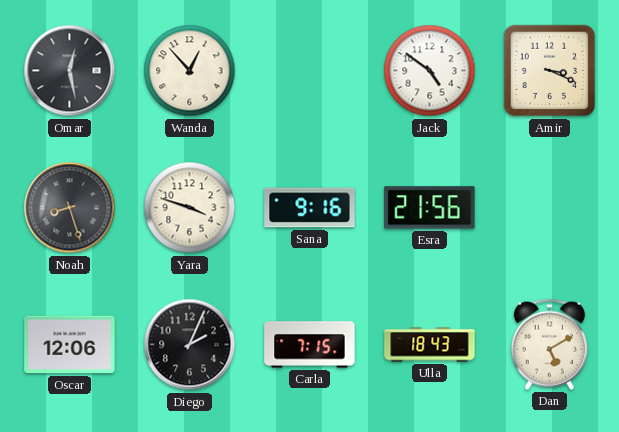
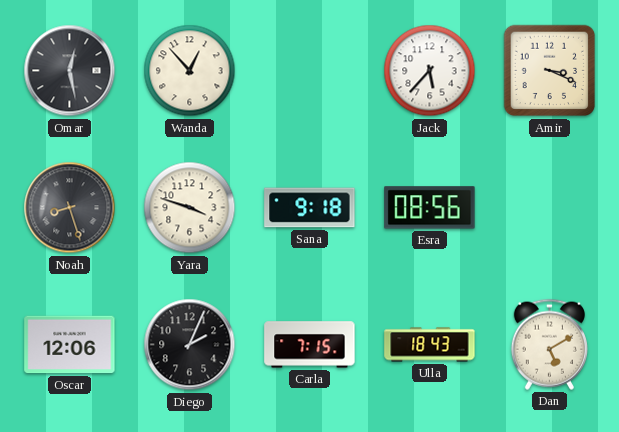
Jack: 4:51 -> 5:37
Sana: 9:16 -> 9:18
Esra: 21:56 -> 08:56
